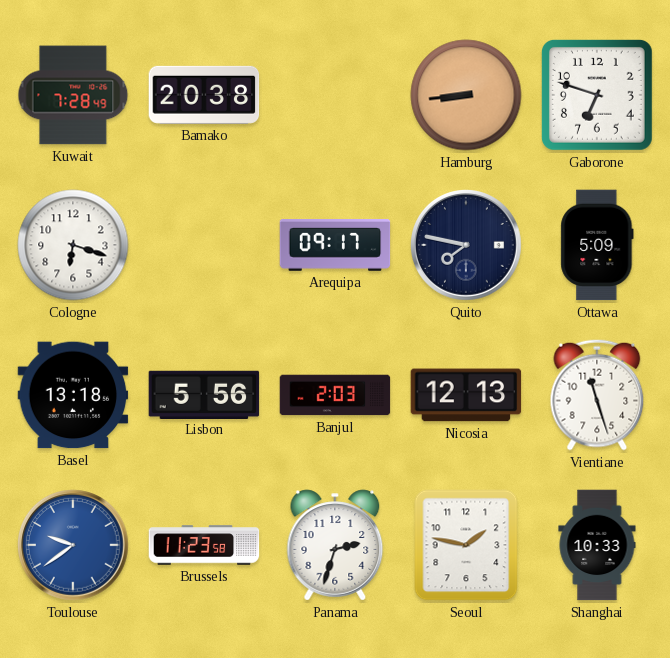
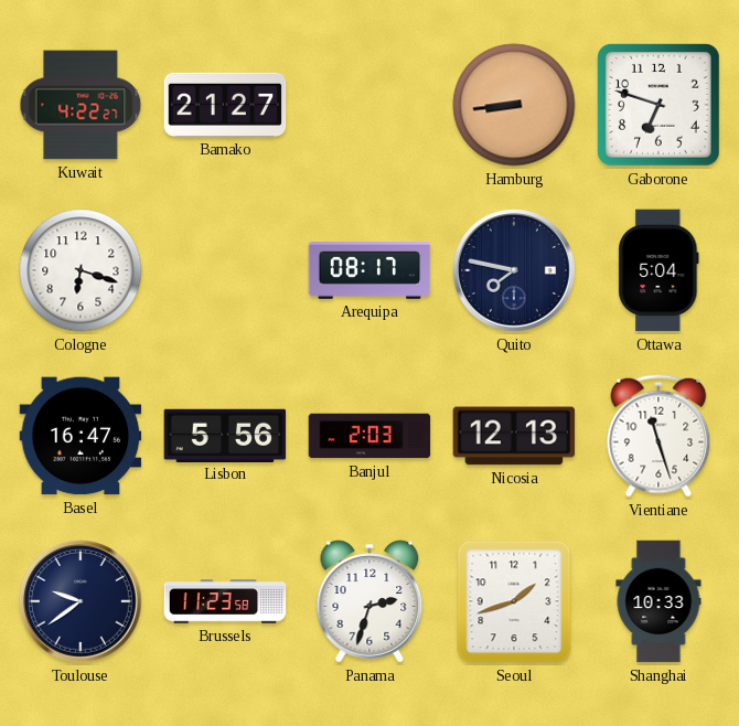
Kuwait: 7:28 -> 4:22
Bamako: 20:38 -> 21:27
Arequipa: 09:17 -> 08:17
Ottawa: 5:09 -> 5:04
Basel: 13:18 -> 16:47
Toulouse dial: blue -> navy
Seoul: 1:47 -> 1:42
